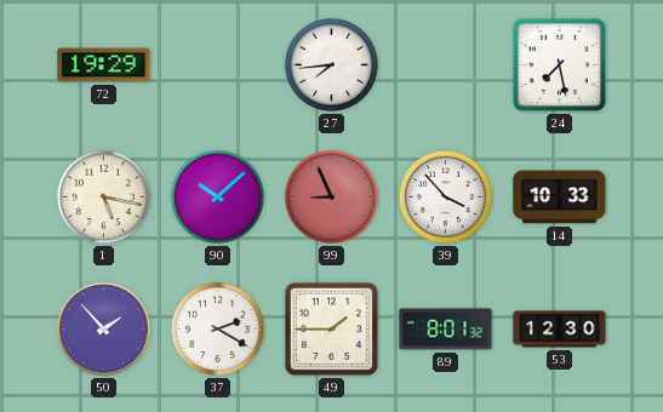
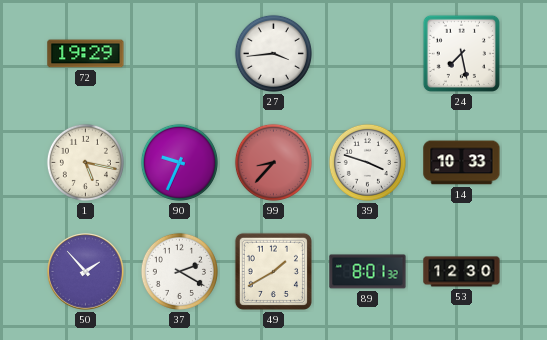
27: 7:44 -> 3:44
90: 10:08 -> 9:34
99: 8:56 -> 8:37
39: 3:53 -> 3:48
49: 1:45 -> 1:40
